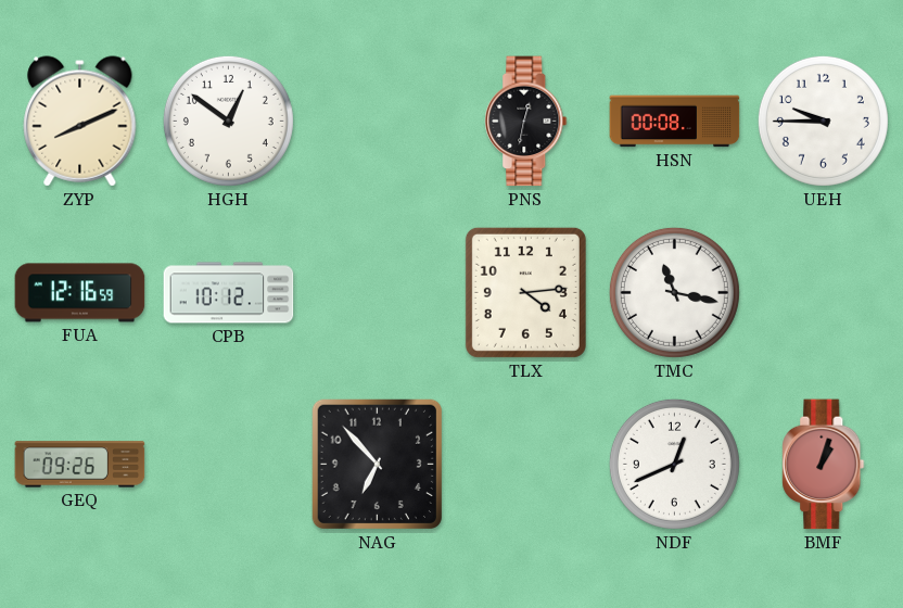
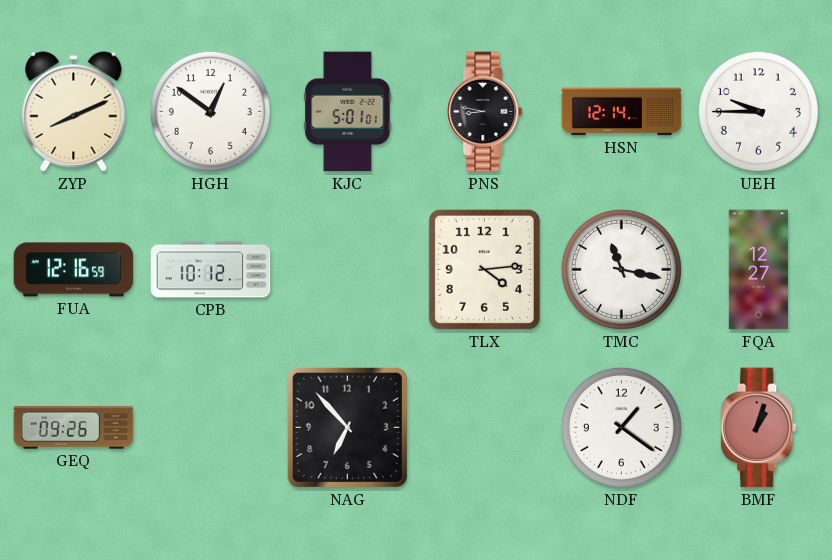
KJC: none -> 5:01
PNS: 12:32 -> 8:47
HSN: 00:08 -> 12:14
FQA: none -> 12:27
NDF: 12:41 -> 1:21
